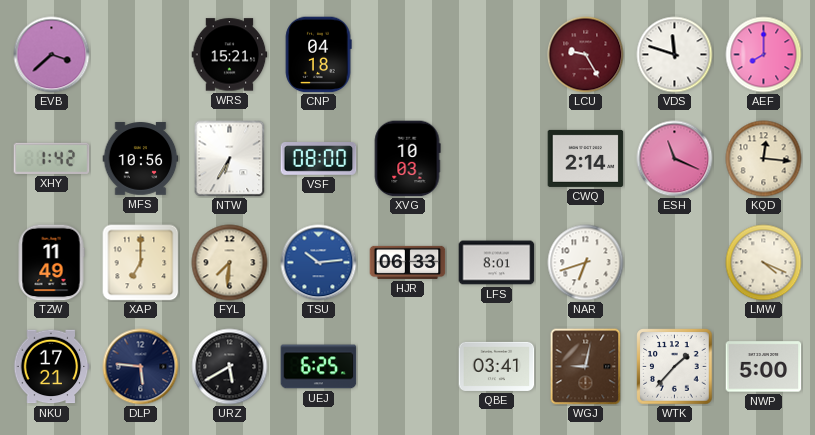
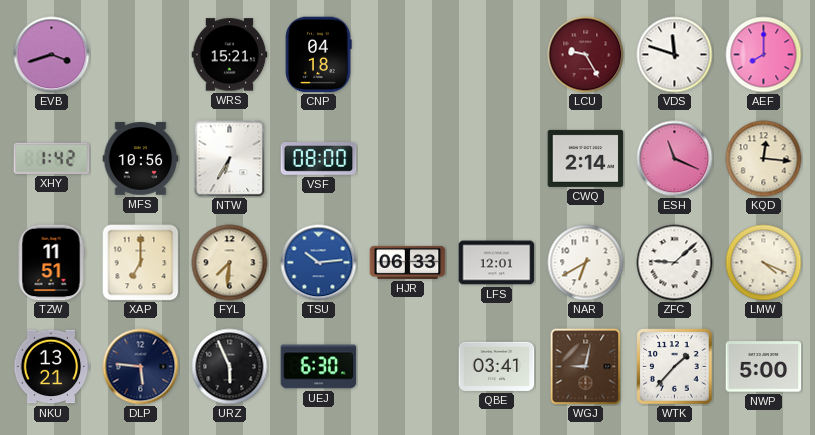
EVB: 3:38 -> 3:42
XVG: 10:03 -> none
TZW: 11:49 -> 11:51
LFS: 8:01 -> 12:01
NAR: 6:42 -> 6:40
ZFC: none -> 9:08
NKU: 17:21 -> 13:21
URZ: 5:40 -> 5:56
UEJ: 6:25 -> 6:30
